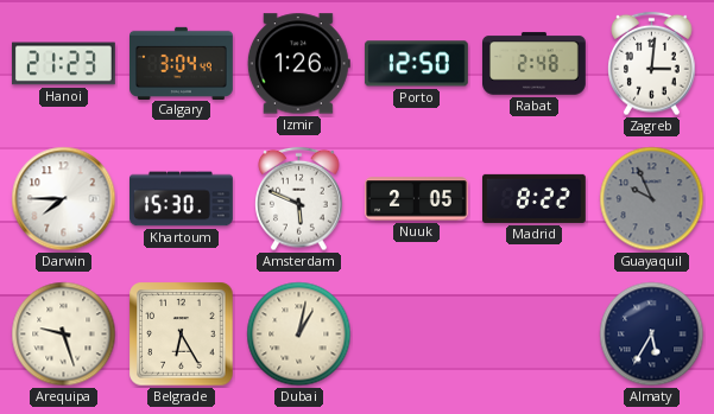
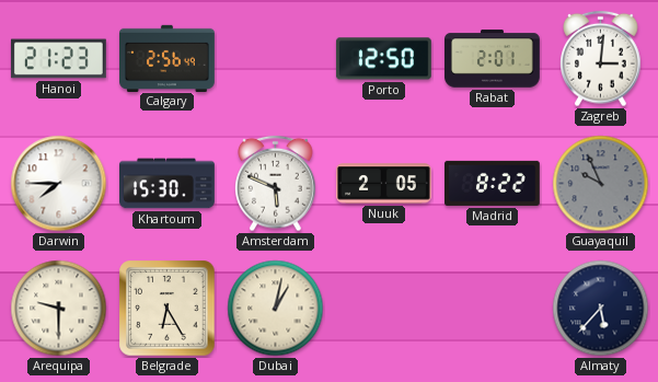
Calgary: 3:04 -> 2:56
Izmir: 1:26 -> none
Rabat: 2:48 -> 2:01
Arequipa: 9:27 -> 9:30
Almaty: 5:35 -> 5:37
